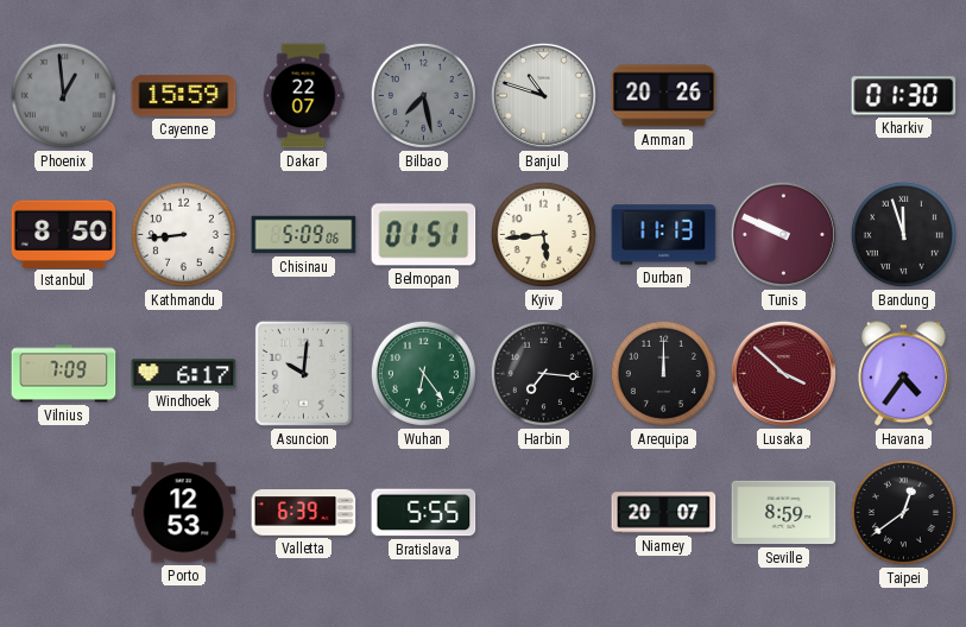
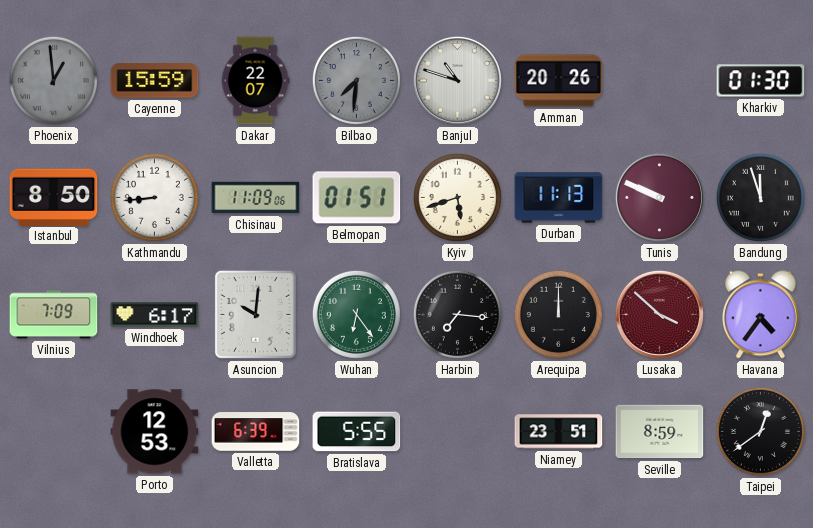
Bilbao: 7:28 -> 7:31
Chisinau: 5:09 -> 11:09
Kyiv: 5:44 -> 5:42
Niamey: 20:07 -> 23:51
